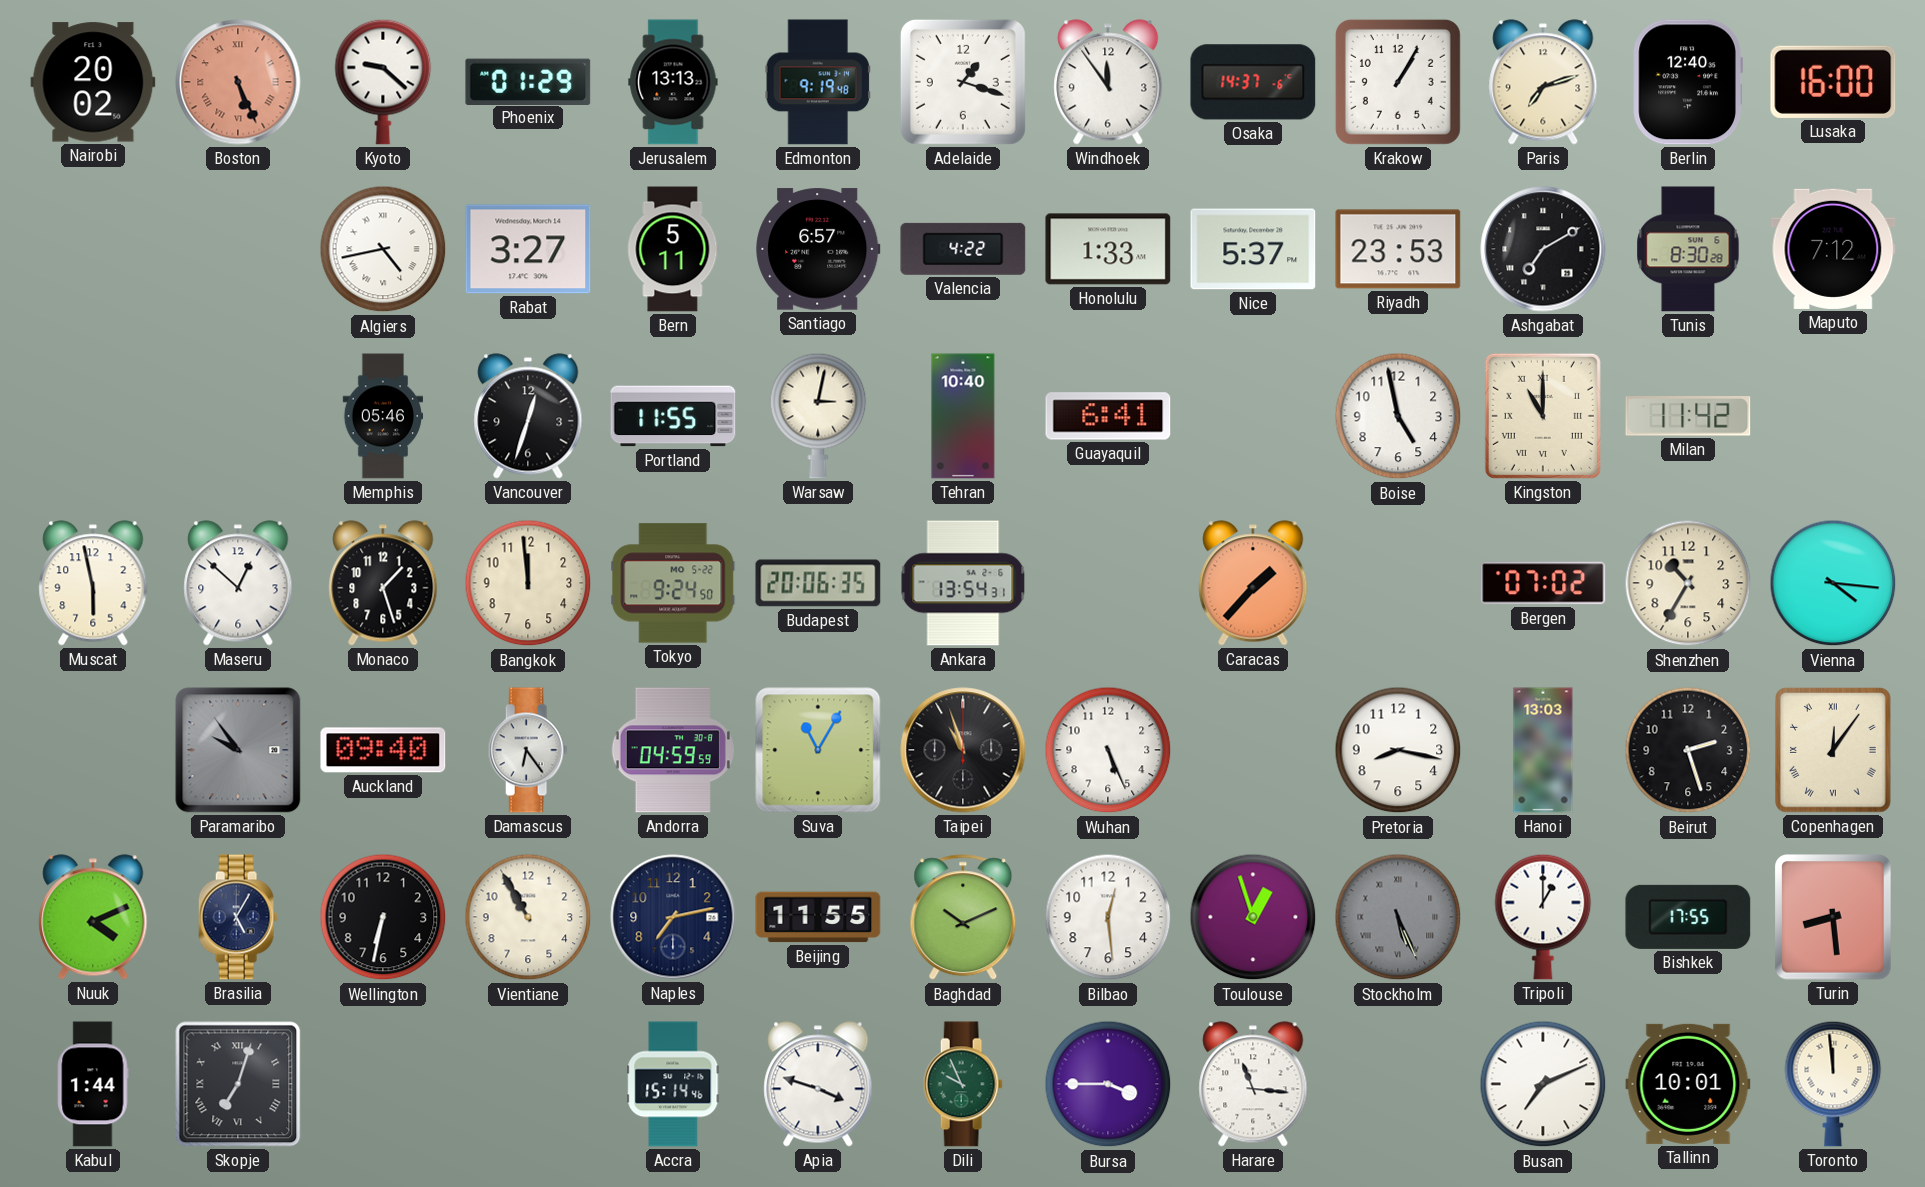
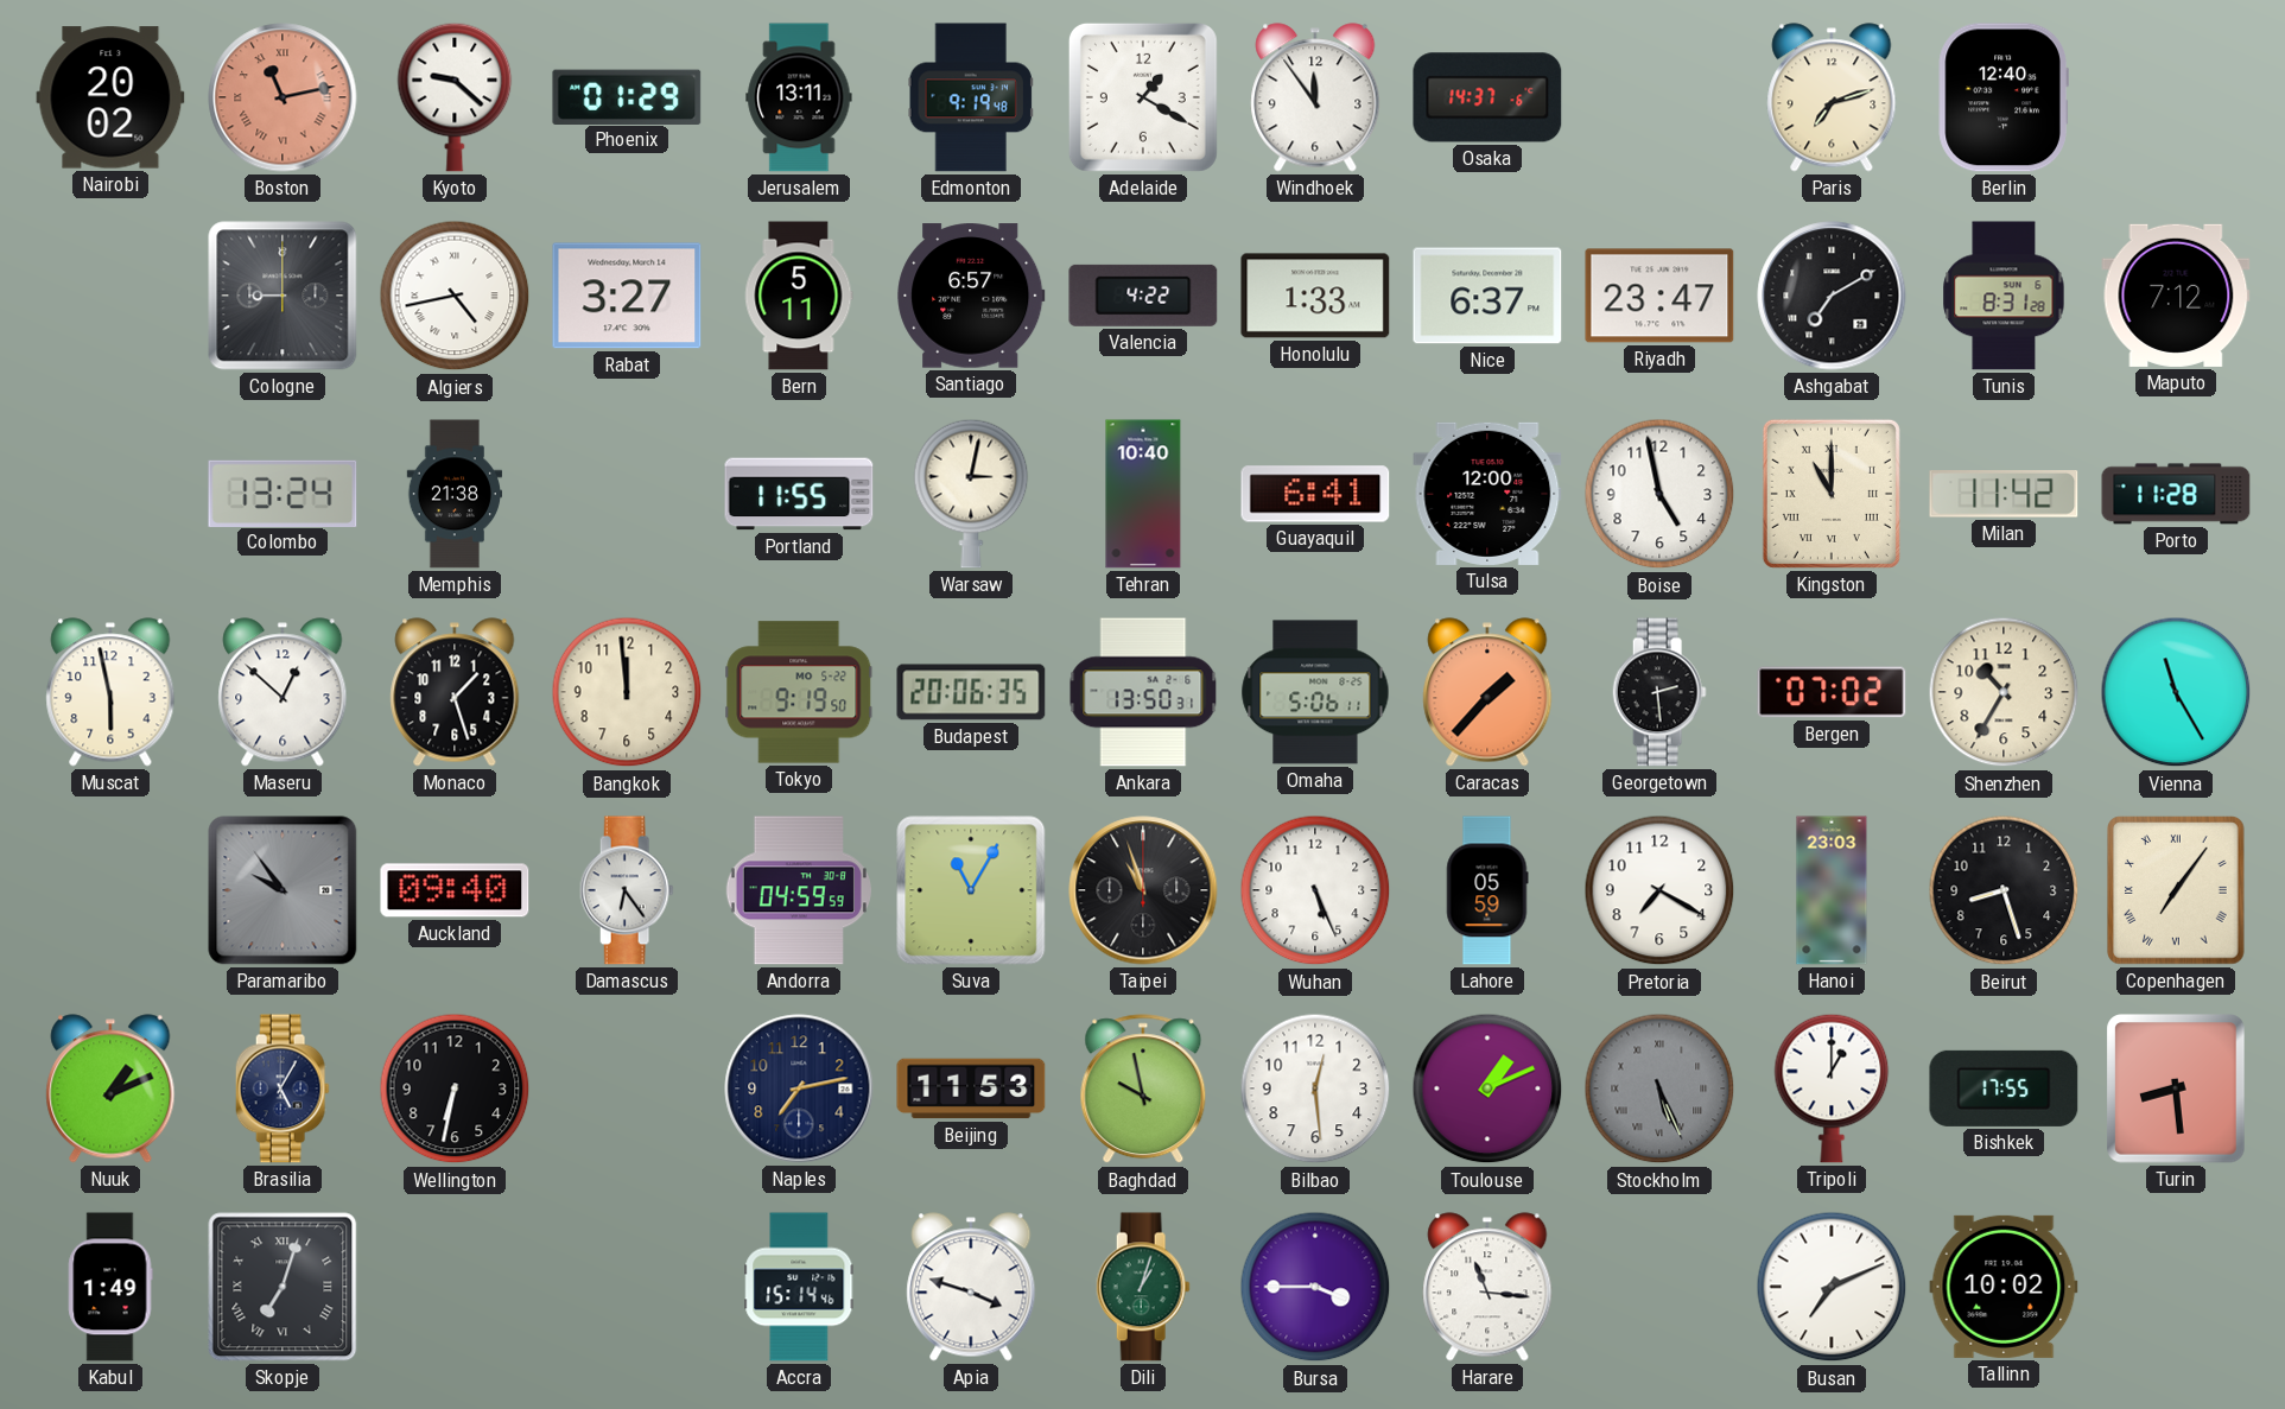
Boston: 5:26 -> 11:13
Jerusalem: 13:13 -> 13:11
Adelaide: 1:18 -> 1:20
Krakow: 1:05 -> none
Lusaka: 16:00 -> none
Cologne: none -> 9:00
Nice: 5:37 -> 6:37
Riyadh: 23:53 -> 23:47
Tunis: 8:30 -> 8:31
Colombo: none -> 13:24
Memphis: 05:46 -> 21:38
Vancouver: 12:33 -> none
Tulsa: none -> 12:00
Porto: none -> 11:28
Tokyo: 9:24 -> 9:19
Ankara: 13:54 -> 13:50
Omaha: none -> 5:06
Georgetown: none -> 2:29
Vienna: 4:16 -> 11:25
Lahore: none -> 05:59
Pretoria: 8:17 -> 7:20
Hanoi: 13:03 -> 23:03
Beirut: 2:27 -> 8:27
Copenhagen: 12:06 -> 7:06
Nuuk: 4:11 -> 1:11
Vientiane: 10:55 -> none
Beijing: 11:55 -> 11:53
Baghdad: 10:11 -> 9:58
Toulouse: 12:57 -> 1:11
Kabul: 1:44 -> 1:49
Dili: 9:56 -> 1:03
Tallinn: 10:01 -> 10:02
Toronto: 11:59 -> none
